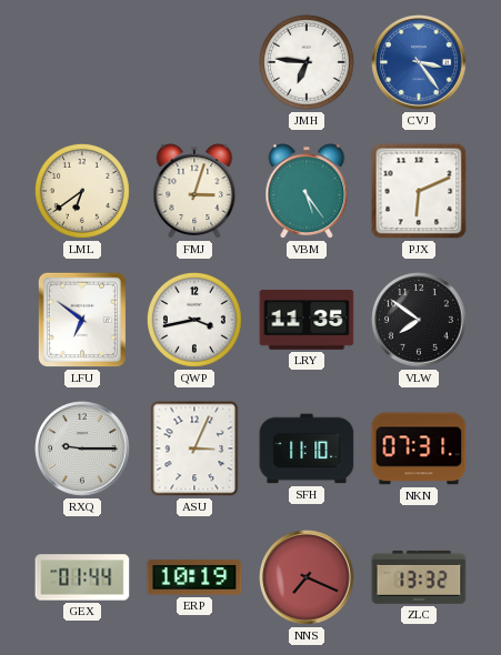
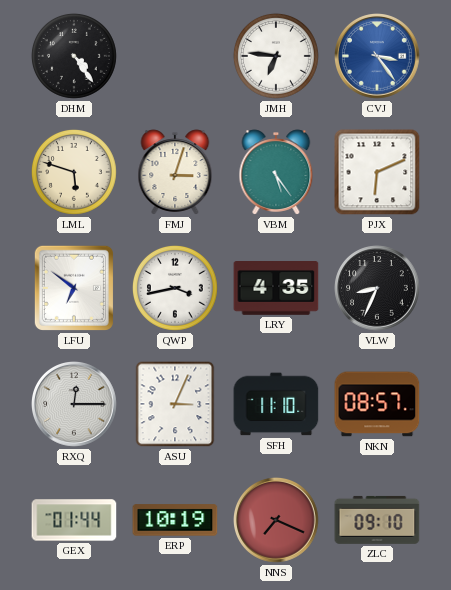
DHM: none -> 4:24
LML: 6:39 -> 5:48
LRY: 11:35 -> 4:35
VLW: 7:51 -> 8:34
RXQ: 9:15 -> 12:15
NKN: 07:31 -> 08:57
ZLC: 13:32 -> 09:10
